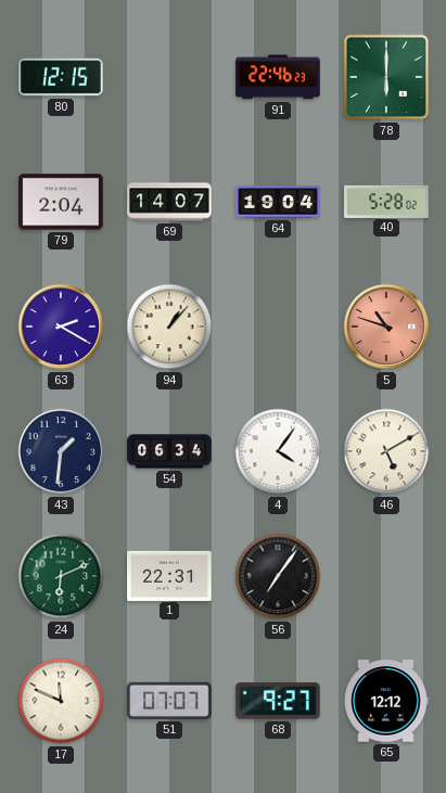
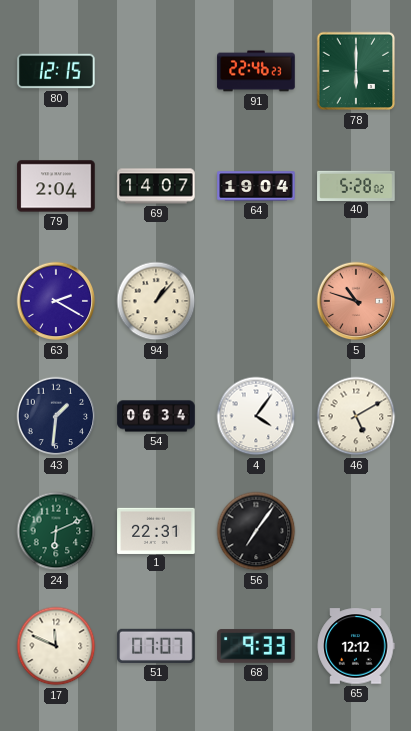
68: 9:27 -> 9:33
